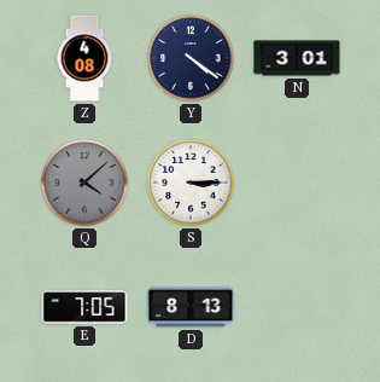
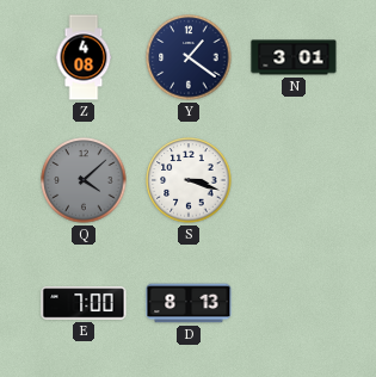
Y: 4:21 -> 1:21
S: 3:15 -> 3:18
E: 7:05 -> 7:00
